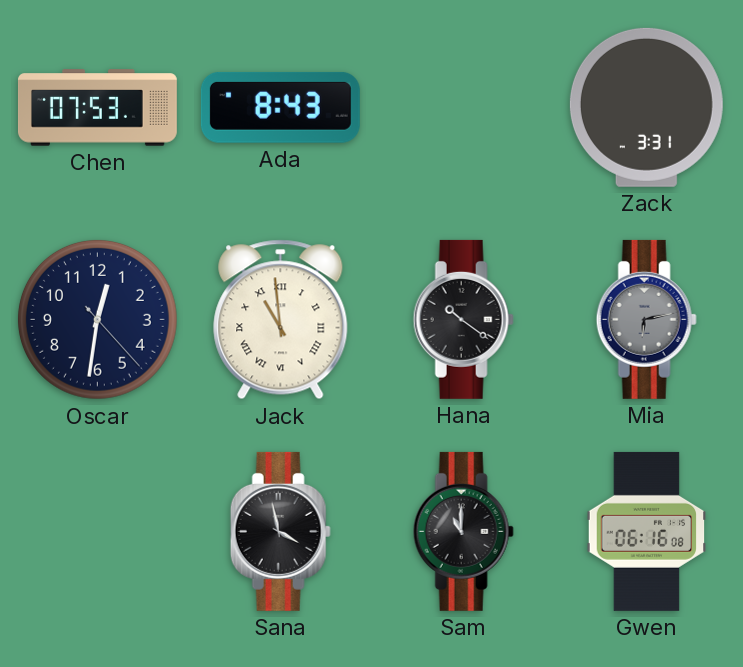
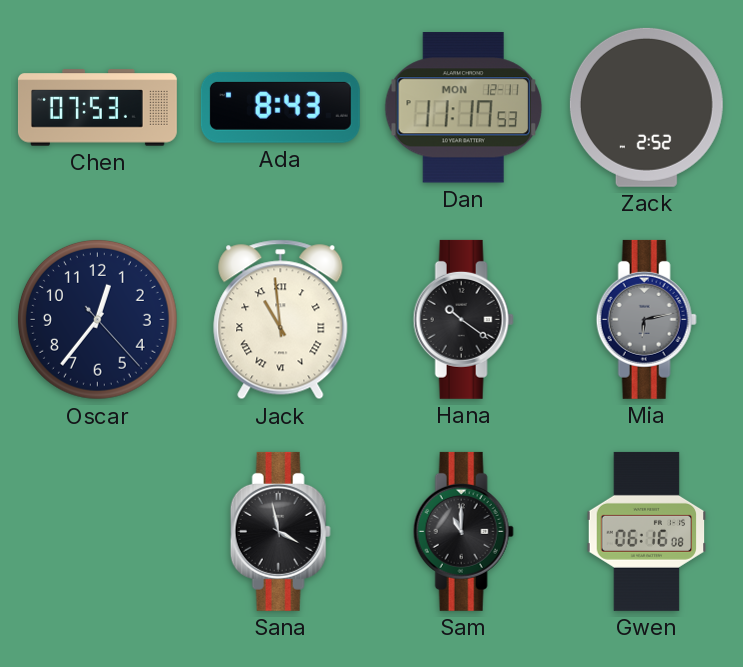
Dan: none -> 11:17
Zack: 3:31 -> 2:52
Oscar: 12:31 -> 12:36
